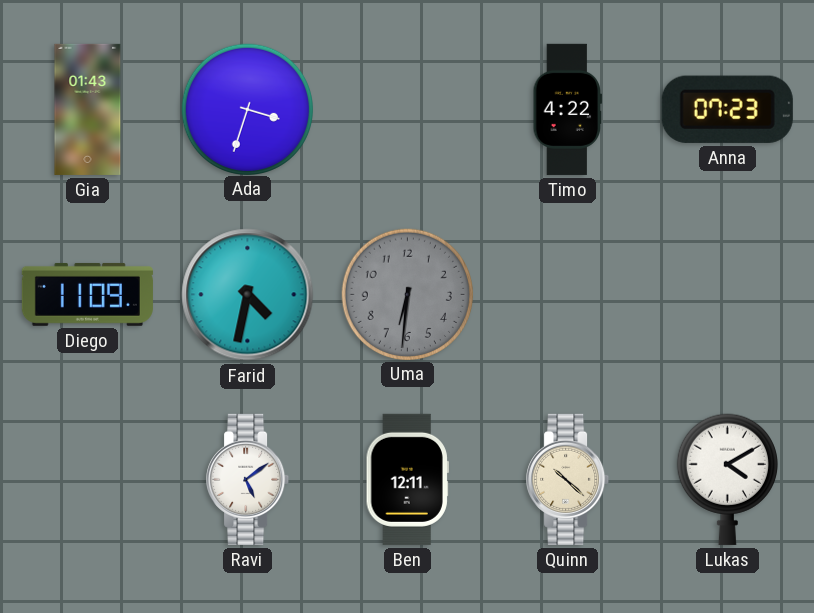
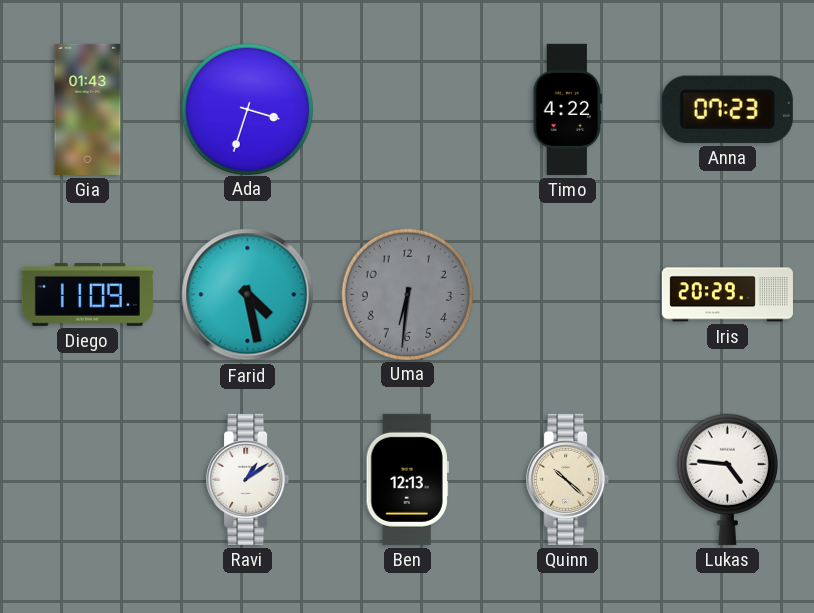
Farid: 4:32 -> 4:28
Iris: none -> 20:29
Ravi: 5:09 -> 1:09
Ben: 12:11 -> 12:13
Lukas: 4:10 -> 4:46
